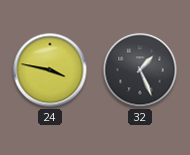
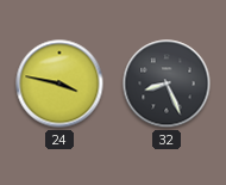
32: 1:26 -> 8:26
